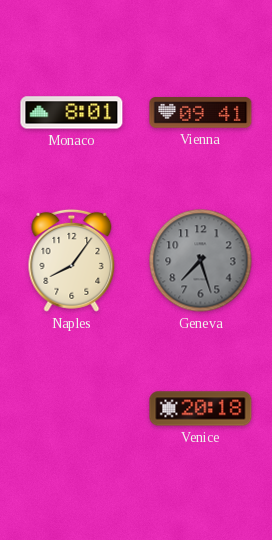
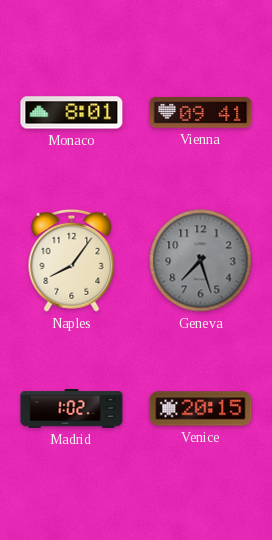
Madrid: none -> 1:02
Venice: 20:18 -> 20:15
